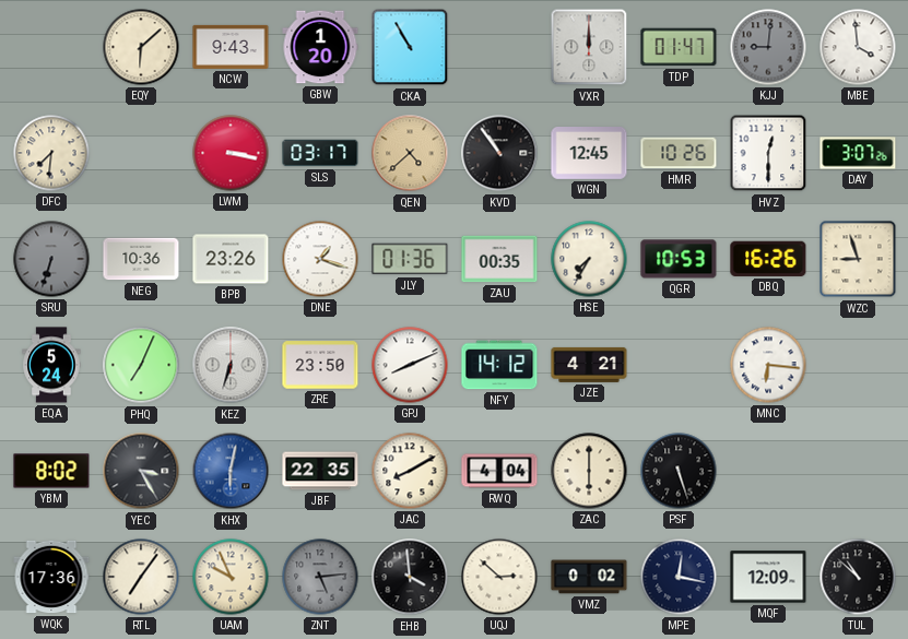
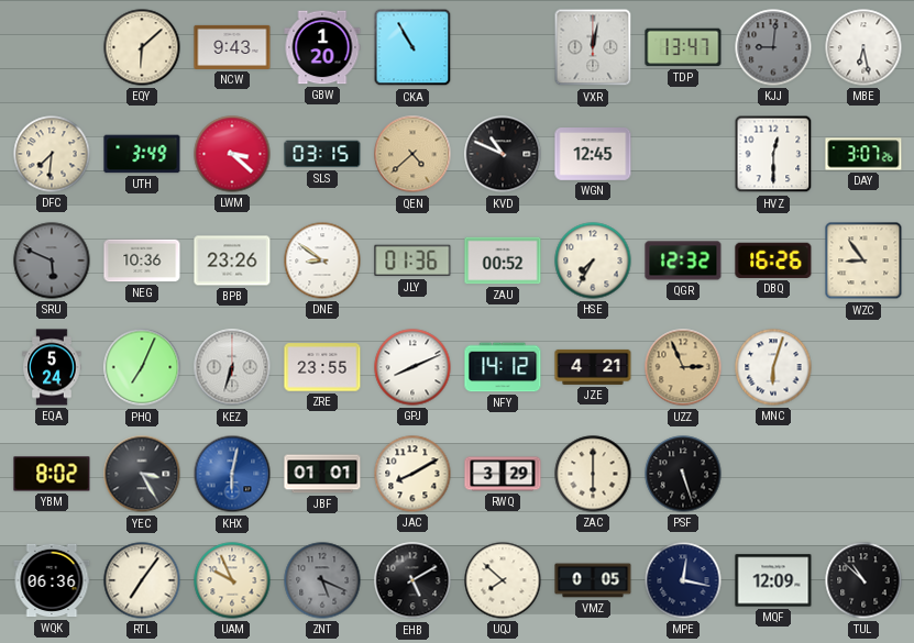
VXR: 12:00 -> 12:02
TDP: 01:47 -> 13:47
MBE: 3:59 -> 6:28
UTH: none -> 3:49
LWM: 3:17 -> 3:22
SLS: 03:17 -> 03:15
KVD: 10:54 -> 10:49
HMR: 10:26 -> none
SRU: 6:33 -> 5:49
DNE: 1:18 -> 8:51
ZAU: 00:35 -> 00:52
QGR: 10:53 -> 12:32
WZC: 8:57 -> 8:54
ZRE: 23:50 -> 23:55
UZZ: none -> 2:56
MNC: 6:16 -> 6:03
JBF: 22:35 -> 01:01
RWQ: 4:04 -> 3:29
WQK: 17:36 -> 06:36
ZNT: 5:14 -> 5:19
EHB: 3:59 -> 5:10
UQJ: 2:52 -> 7:52
VMZ: 0:02 -> 0:05
